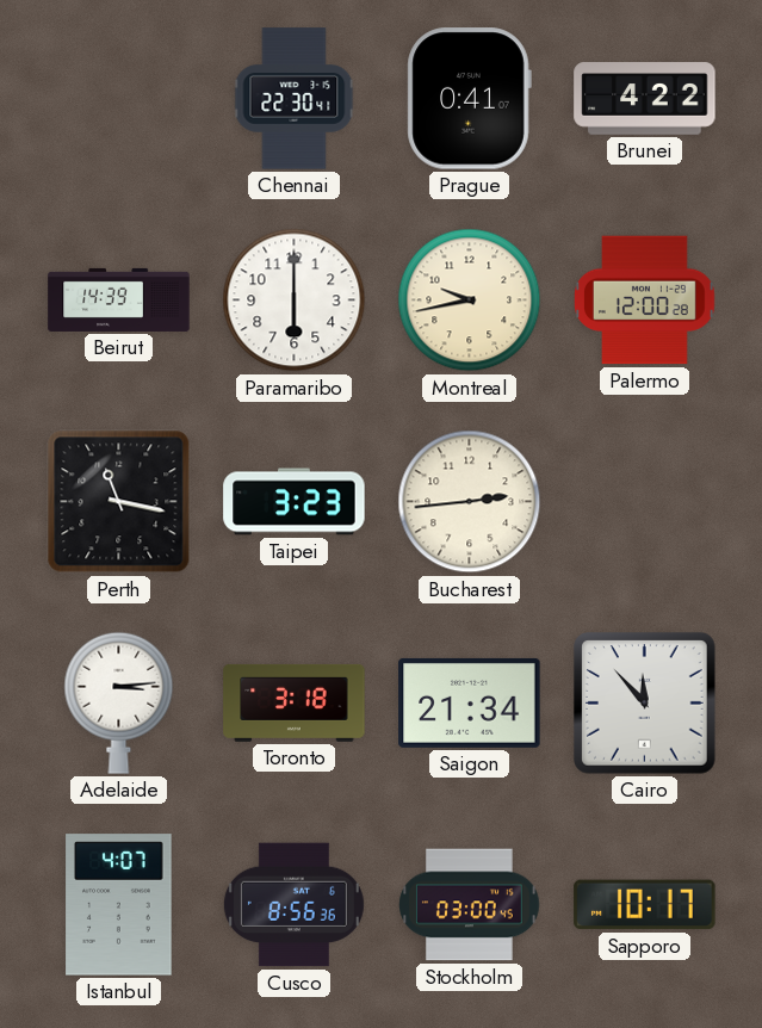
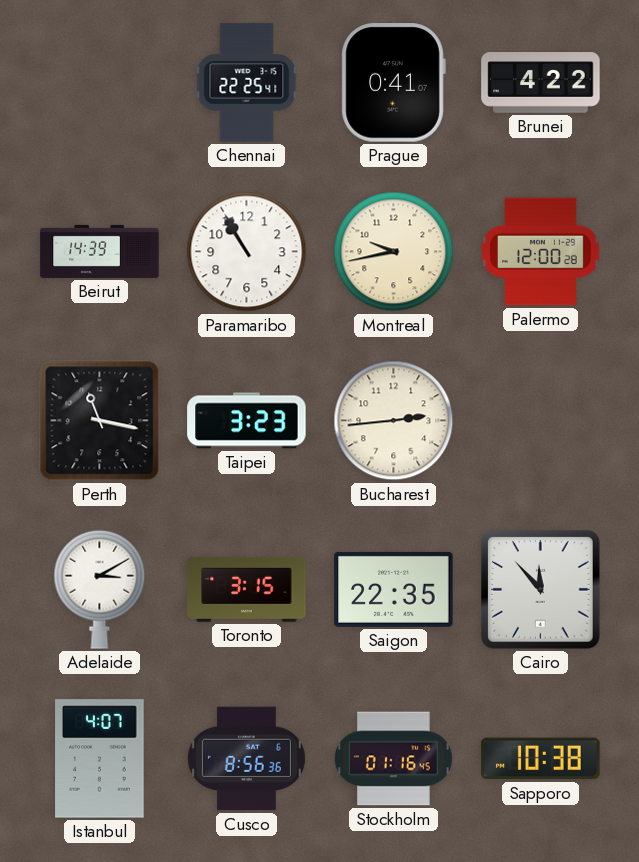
Chennai: 22:30 -> 22:25
Paramaribo: 6:00 -> 10:55
Adelaide: 3:14 -> 3:10
Toronto: 3:18 -> 3:15
Saigon: 21:34 -> 22:35
Stockholm: 03:00 -> 01:16
Sapporo: 10:17 -> 10:38
